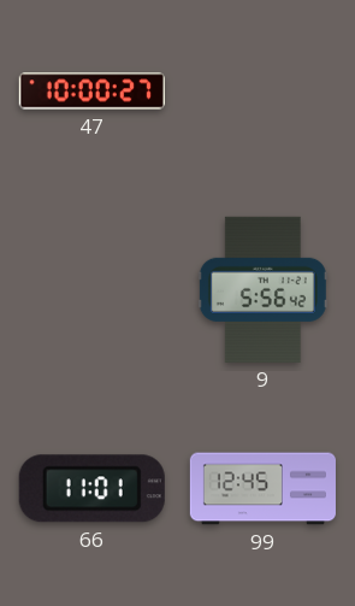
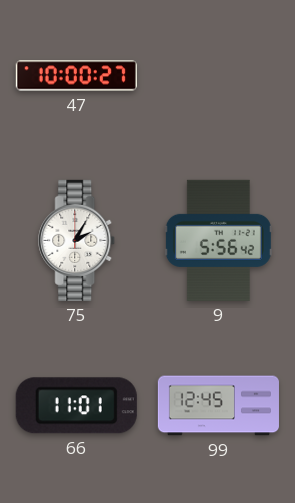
75: none -> 2:05
